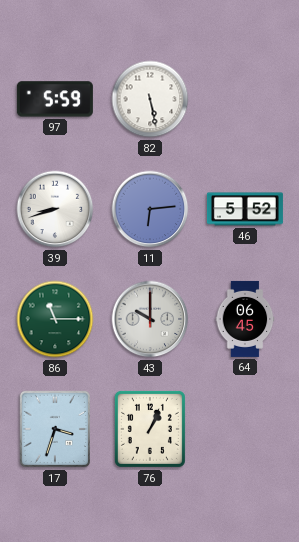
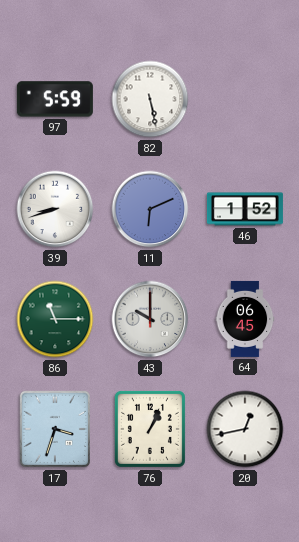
11: 6:14 -> 6:11
46: 5:52 -> 1:52
20: none -> 12:43
